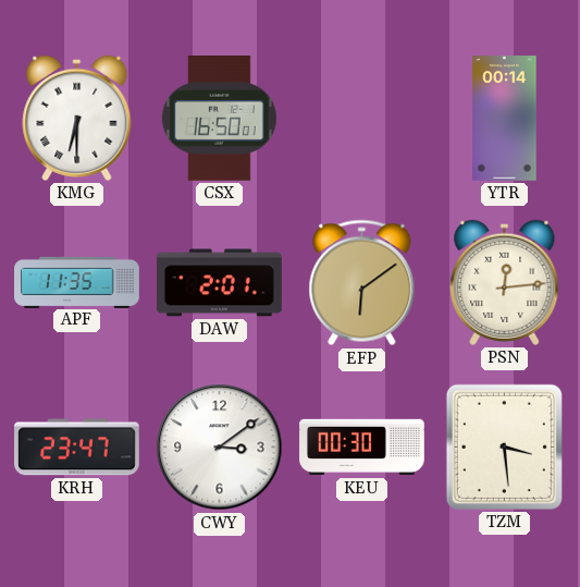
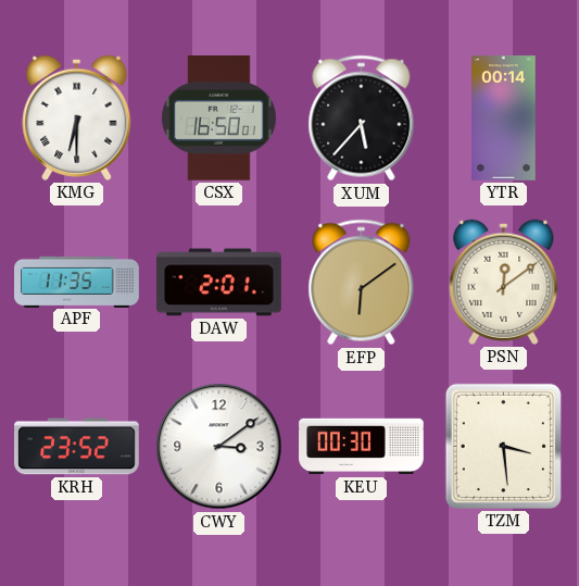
XUM: none -> 5:37
PSN: 12:14 -> 12:09
KRH: 23:47 -> 23:52
